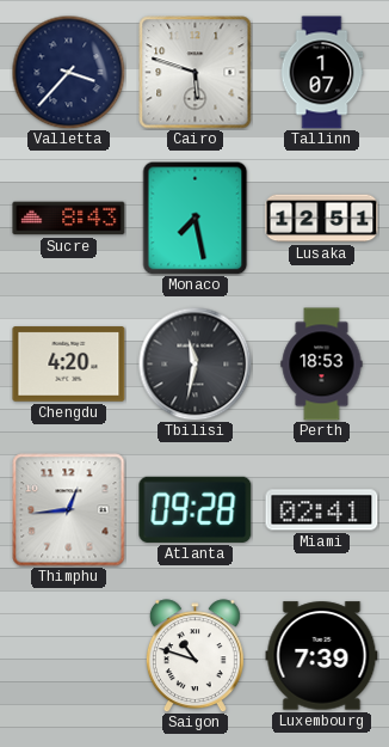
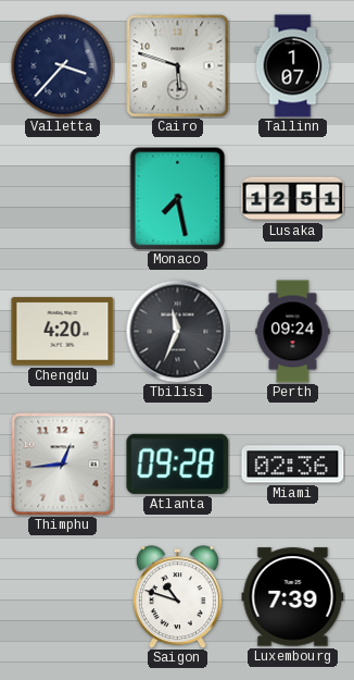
Sucre: 8:43 -> none
Tbilisi: 11:32 -> 11:34
Perth: 18:53 -> 09:24
Miami: 02:41 -> 02:36
